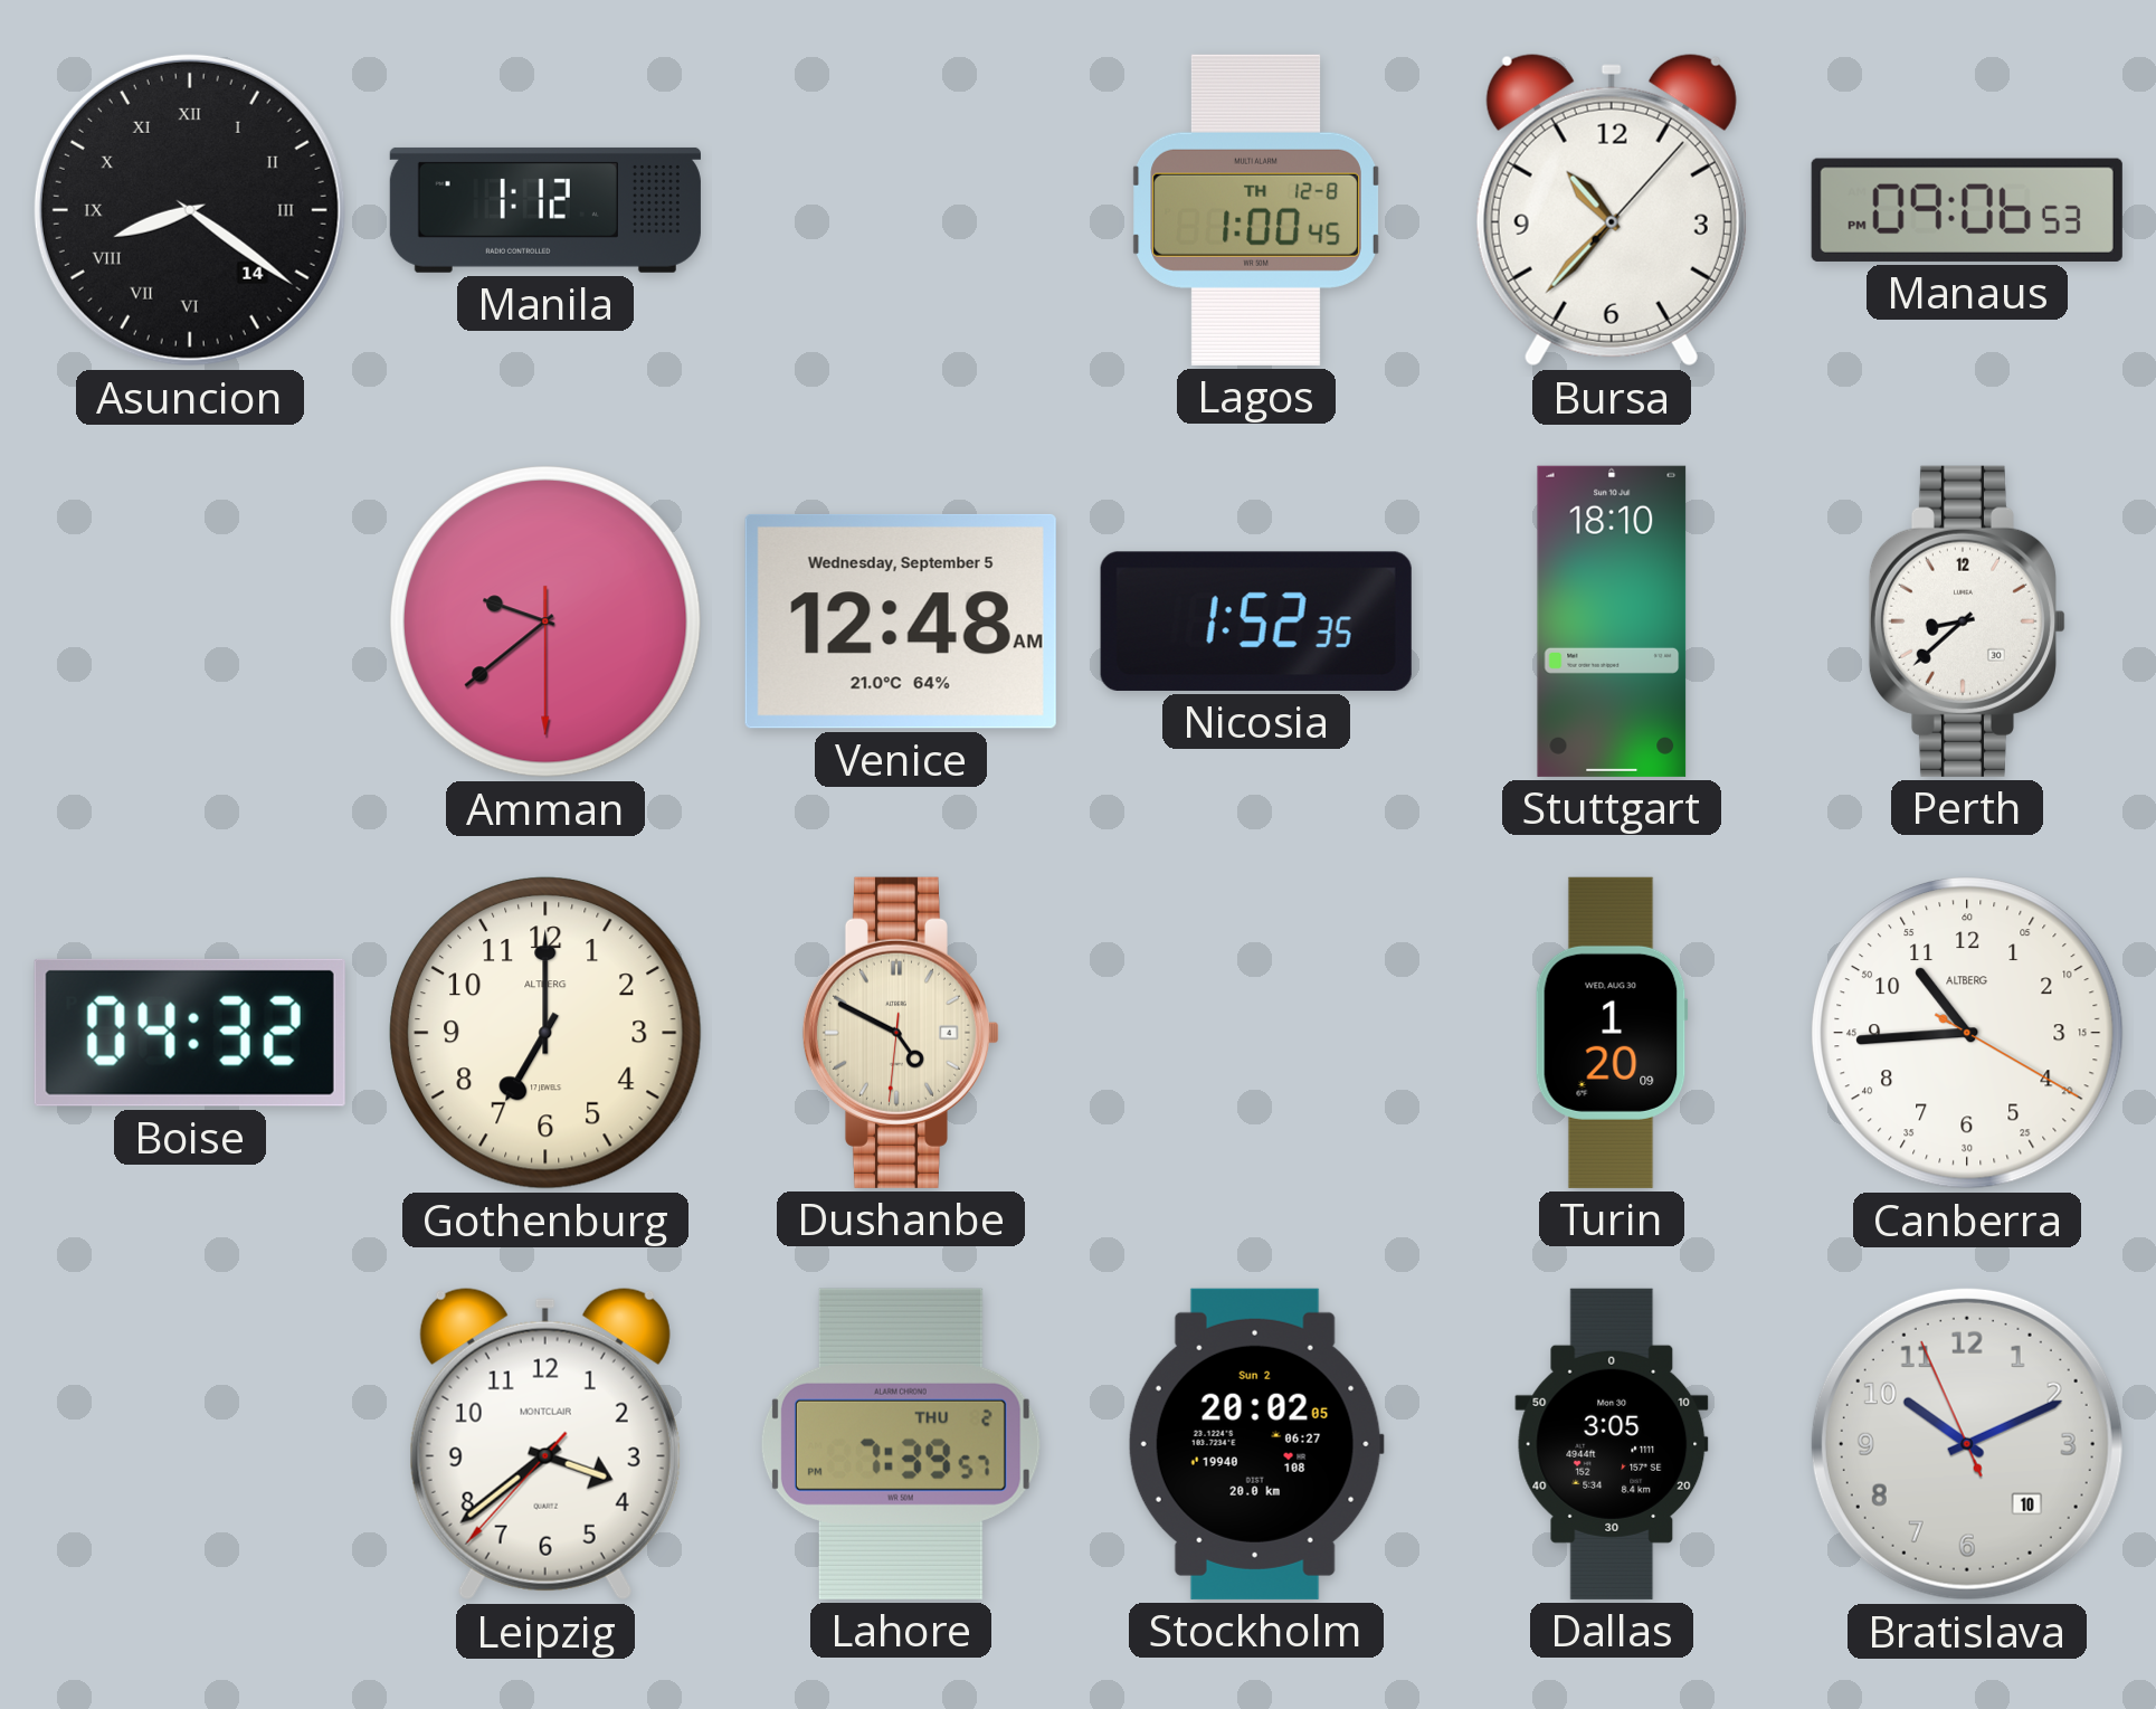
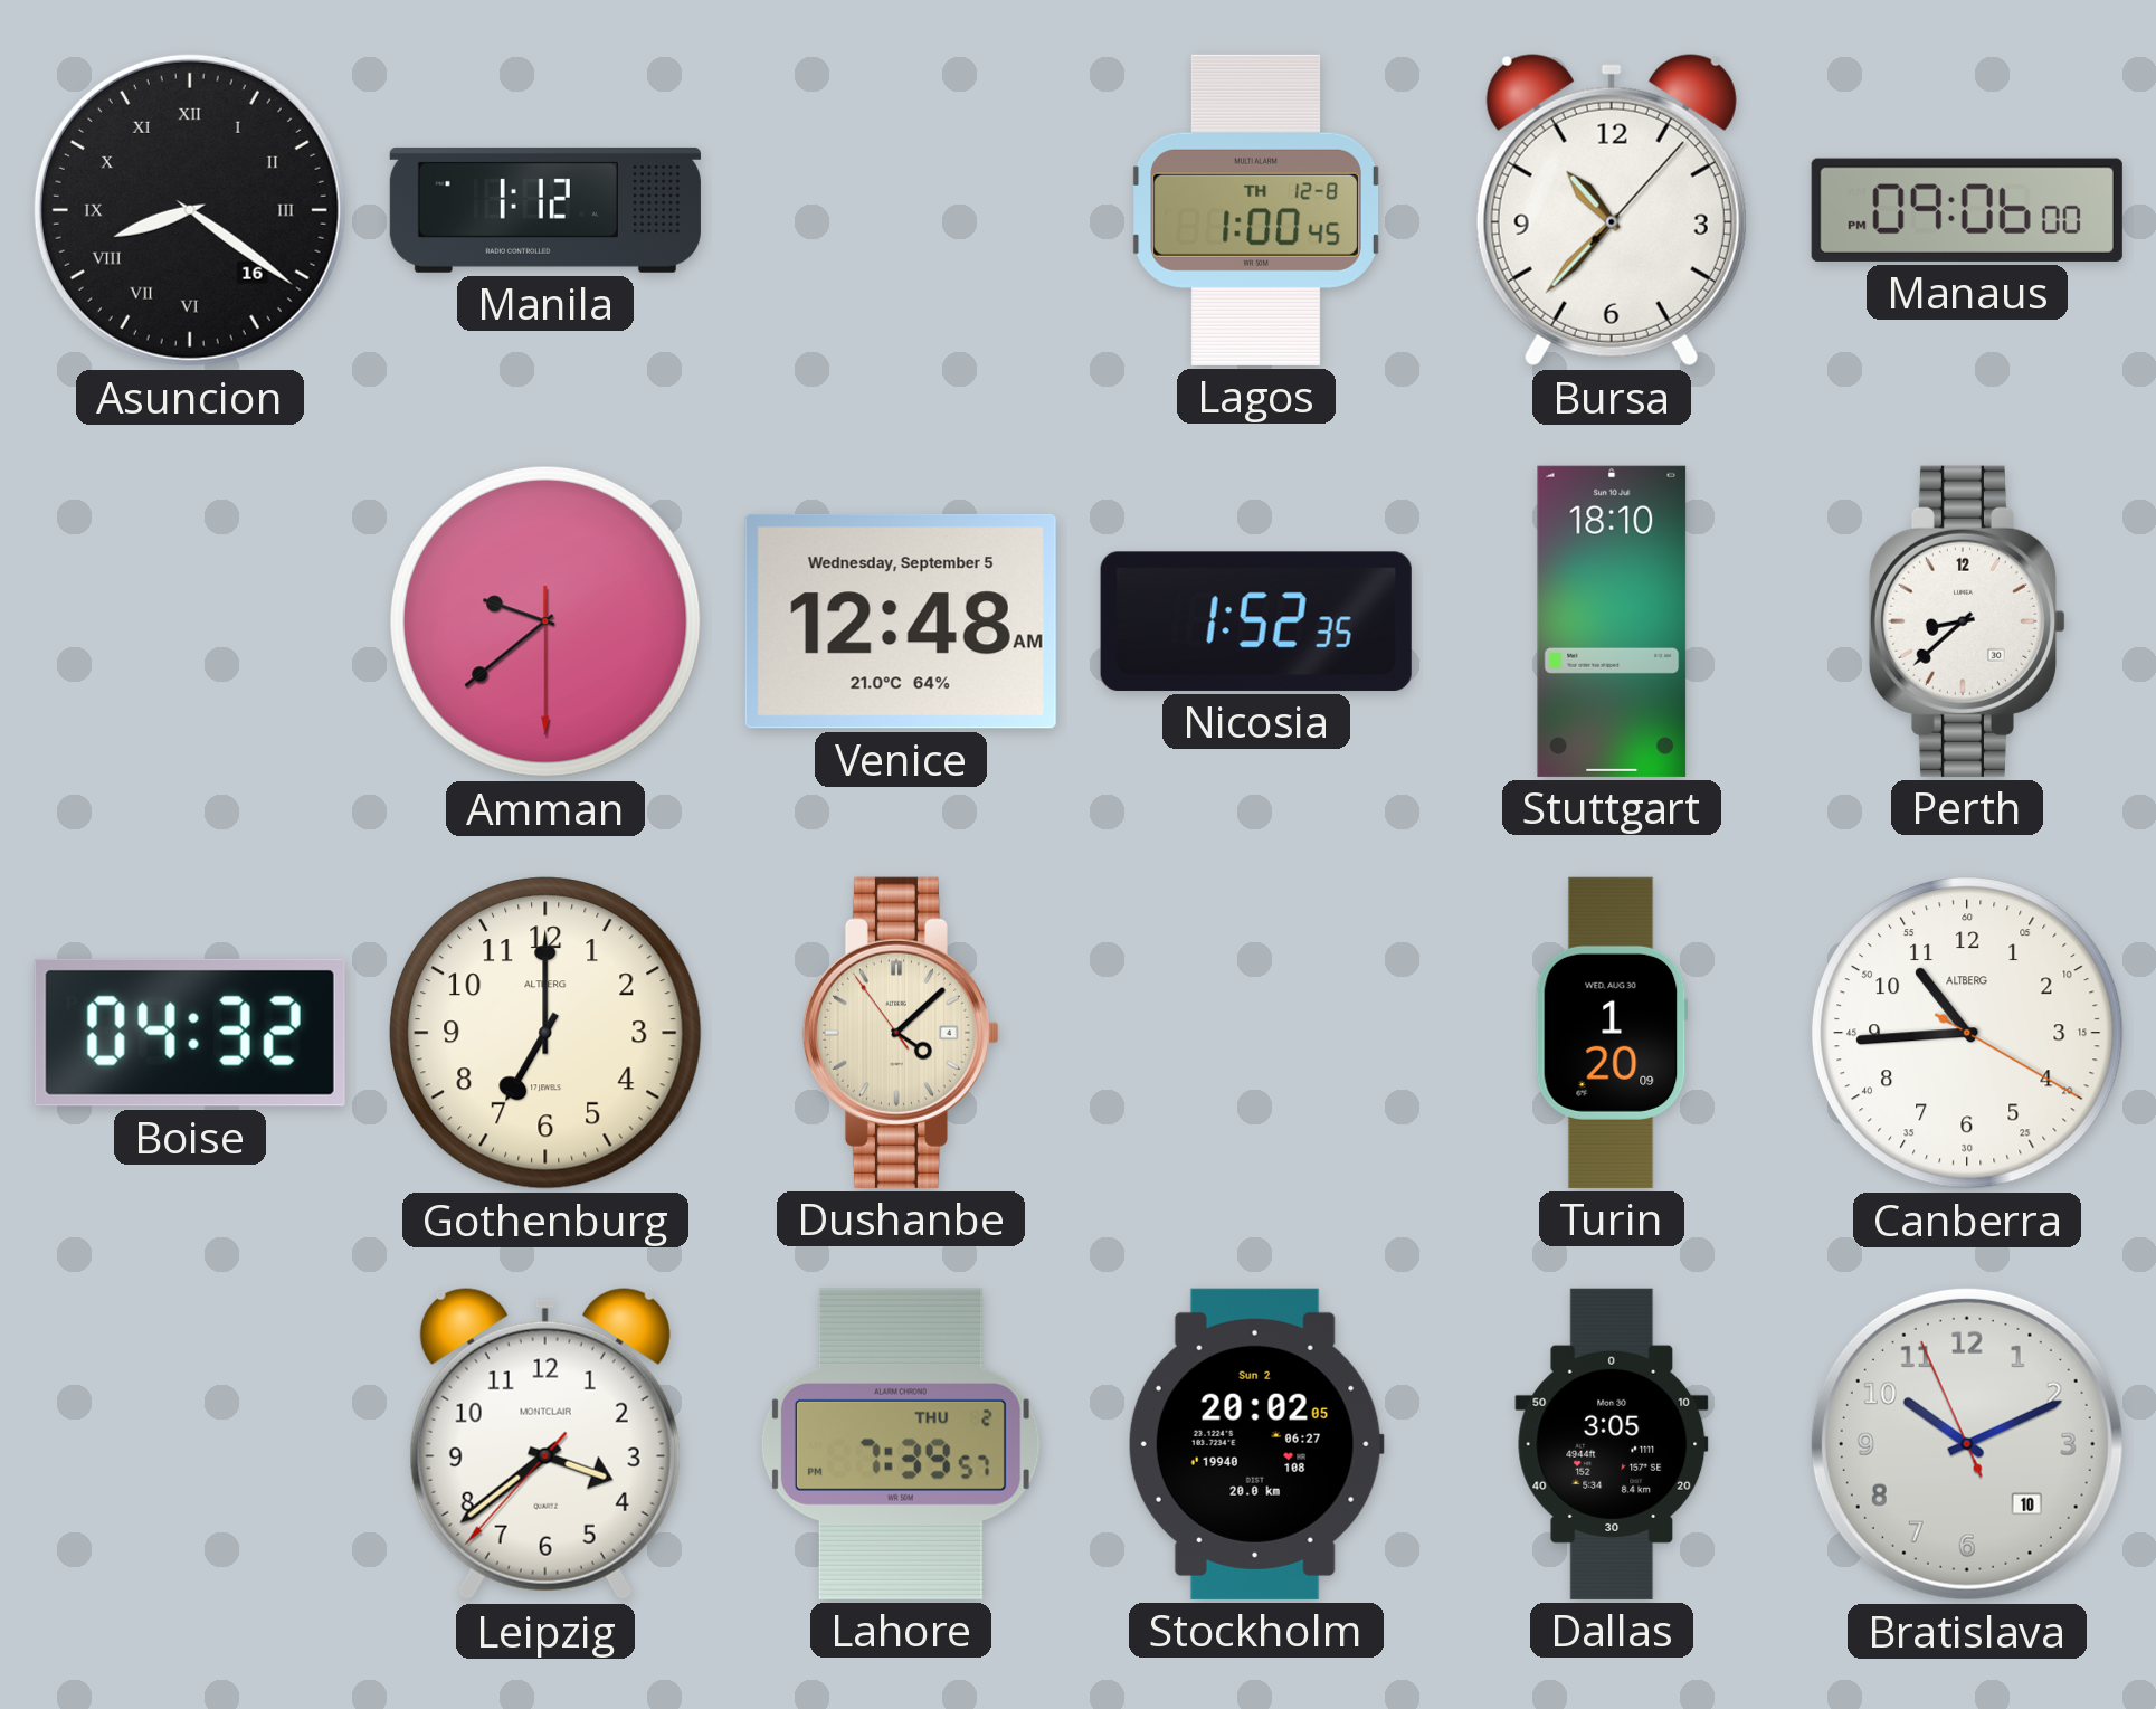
Asuncion date: 14 -> 16
Manaus: 09:06:53 PM -> 09:06:00 PM
Dushanbe: 4:49 -> 4:07
